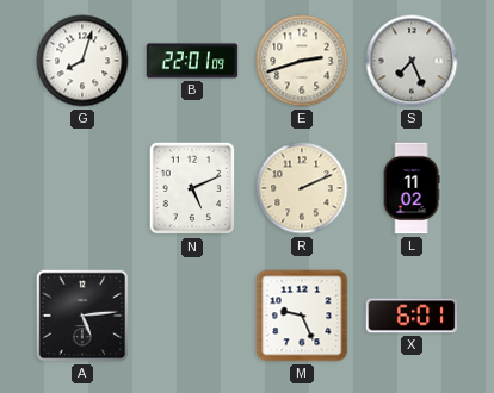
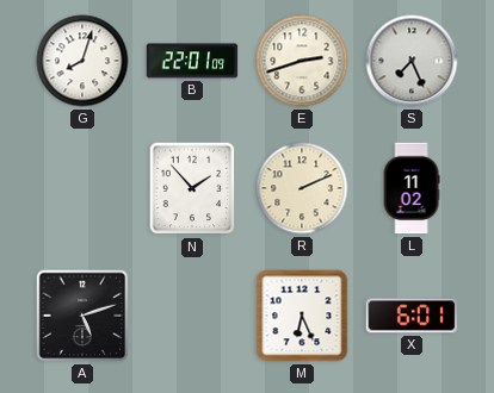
N: 5:11 -> 1:53
A: 5:14 -> 5:12
M: 9:26 -> 6:26
